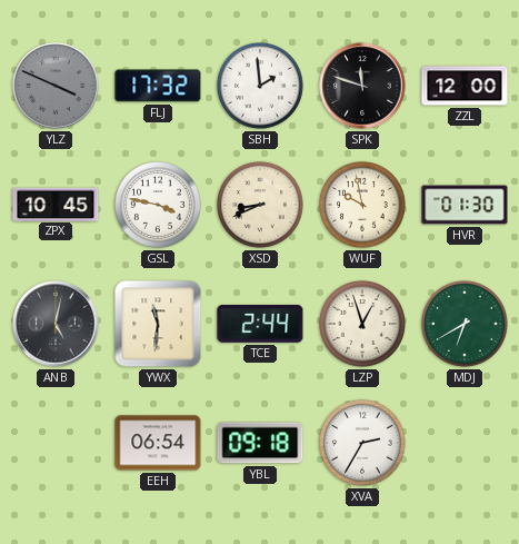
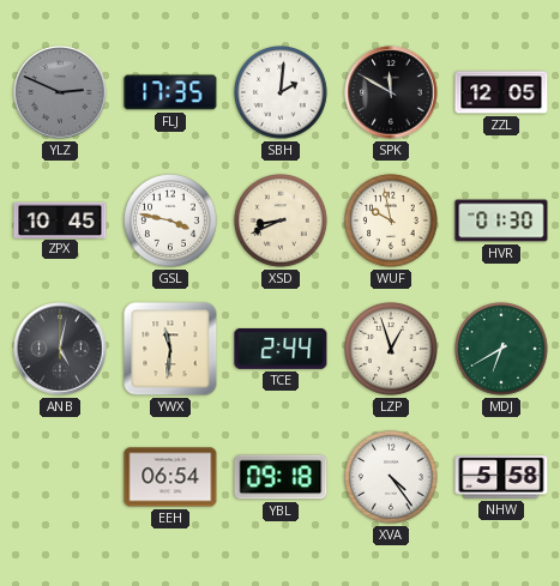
YLZ: 3:49 -> 2:49
FLJ: 17:32 -> 17:35
SBH: 1:59 -> 2:01
SPK: 11:48 -> 11:50
ZZL: 12:00 -> 12:05
XVA: 2:35 -> 4:24
NHW: none -> 5:58
